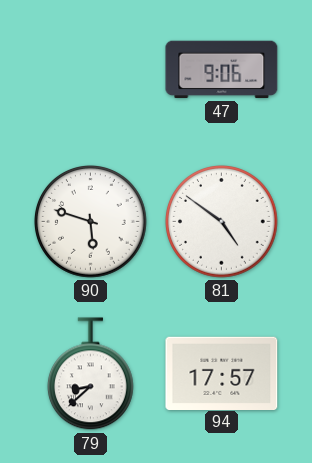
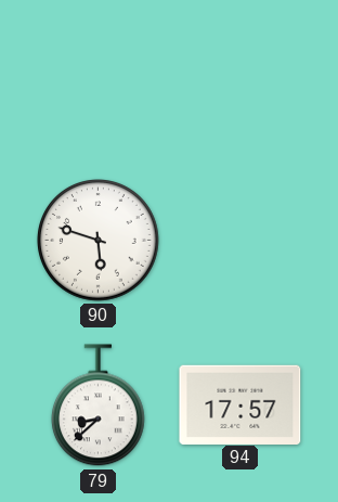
47: 9:06 -> none
81: 4:51 -> none
